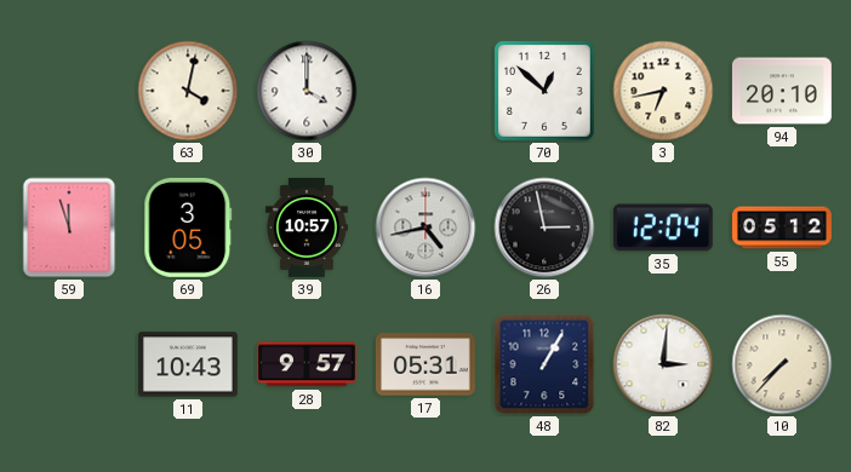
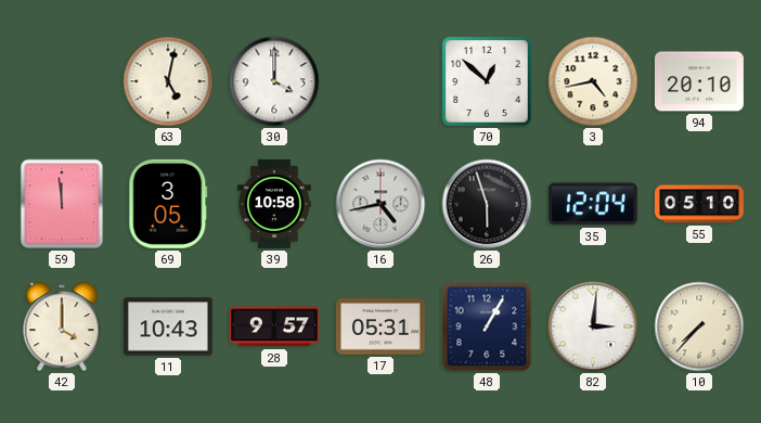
63: 4:02 -> 5:02
3: 6:43 -> 4:43
59: 11:57 -> 11:59
39: 10:57 -> 10:58
26: 2:58 -> 5:57
55: 05:12 -> 05:10
42: none -> 4:00
